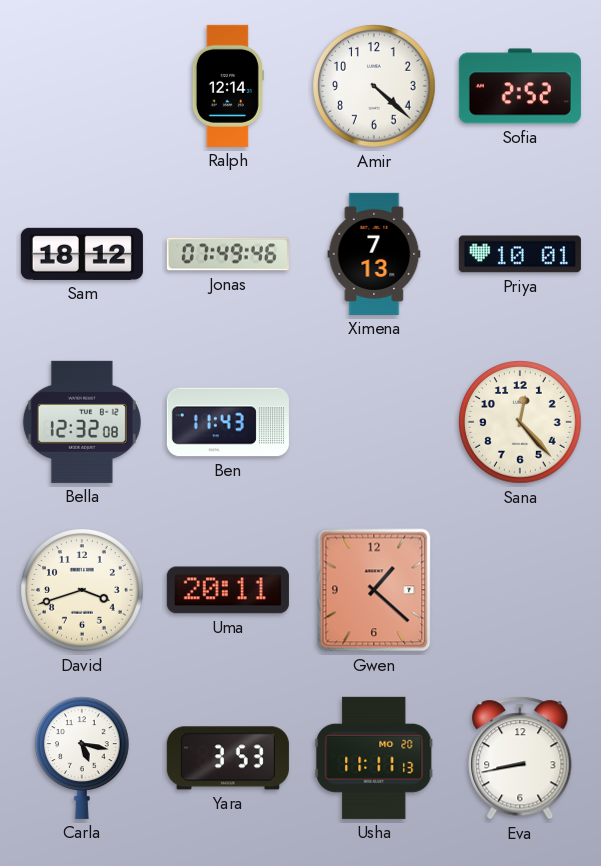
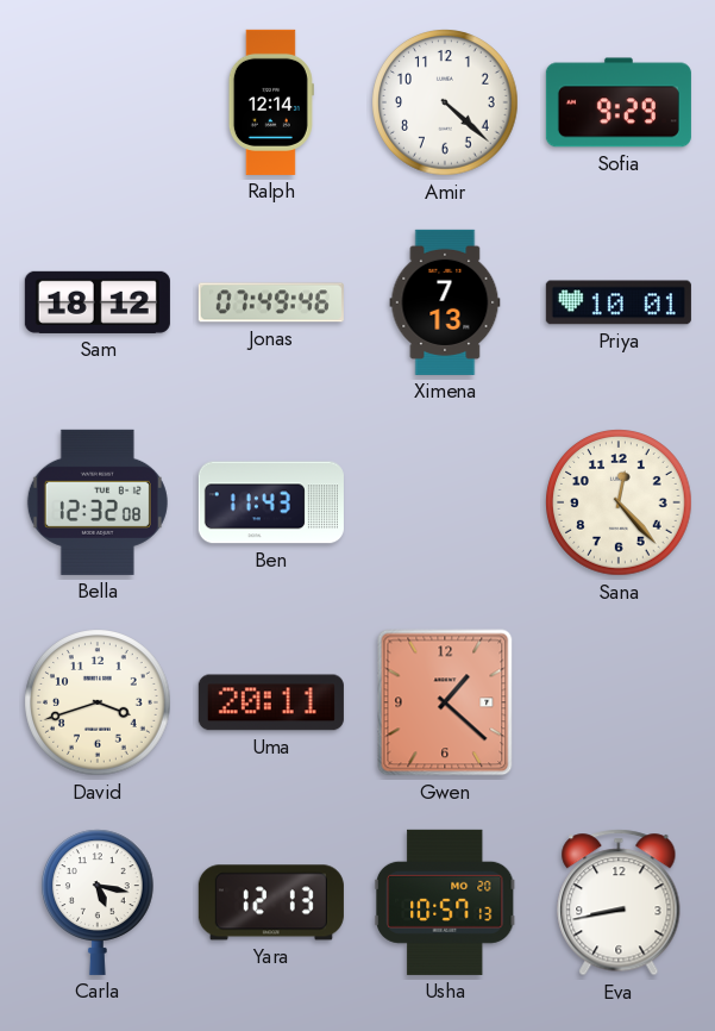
Sofia: 2:52 -> 9:29
Yara: 3:53 -> 12:13
Usha: 11:11 -> 10:57
